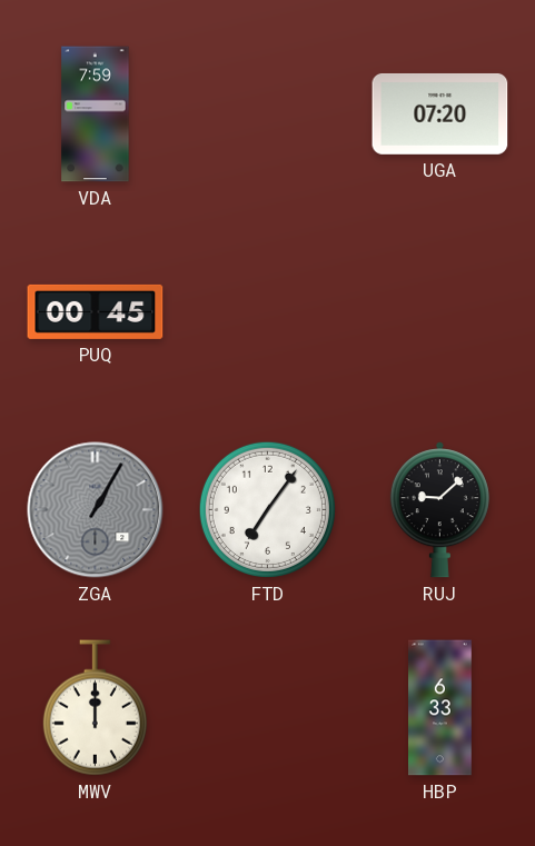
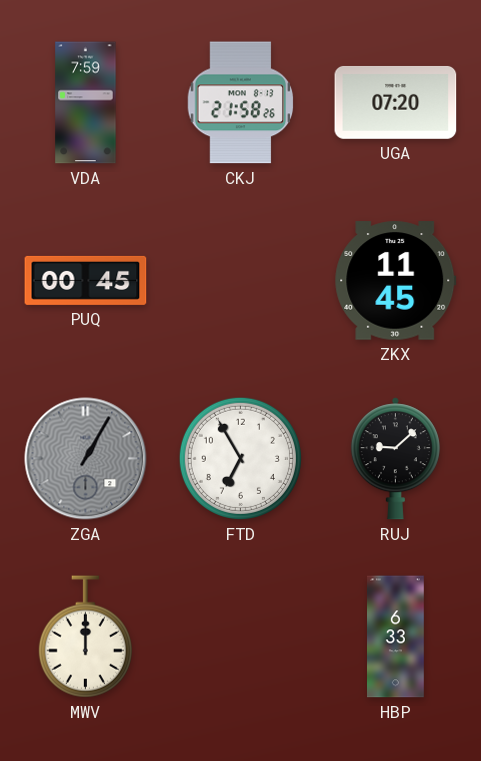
CKJ: none -> 21:58
ZKX: none -> 11:45
FTD: 7:06 -> 6:55
